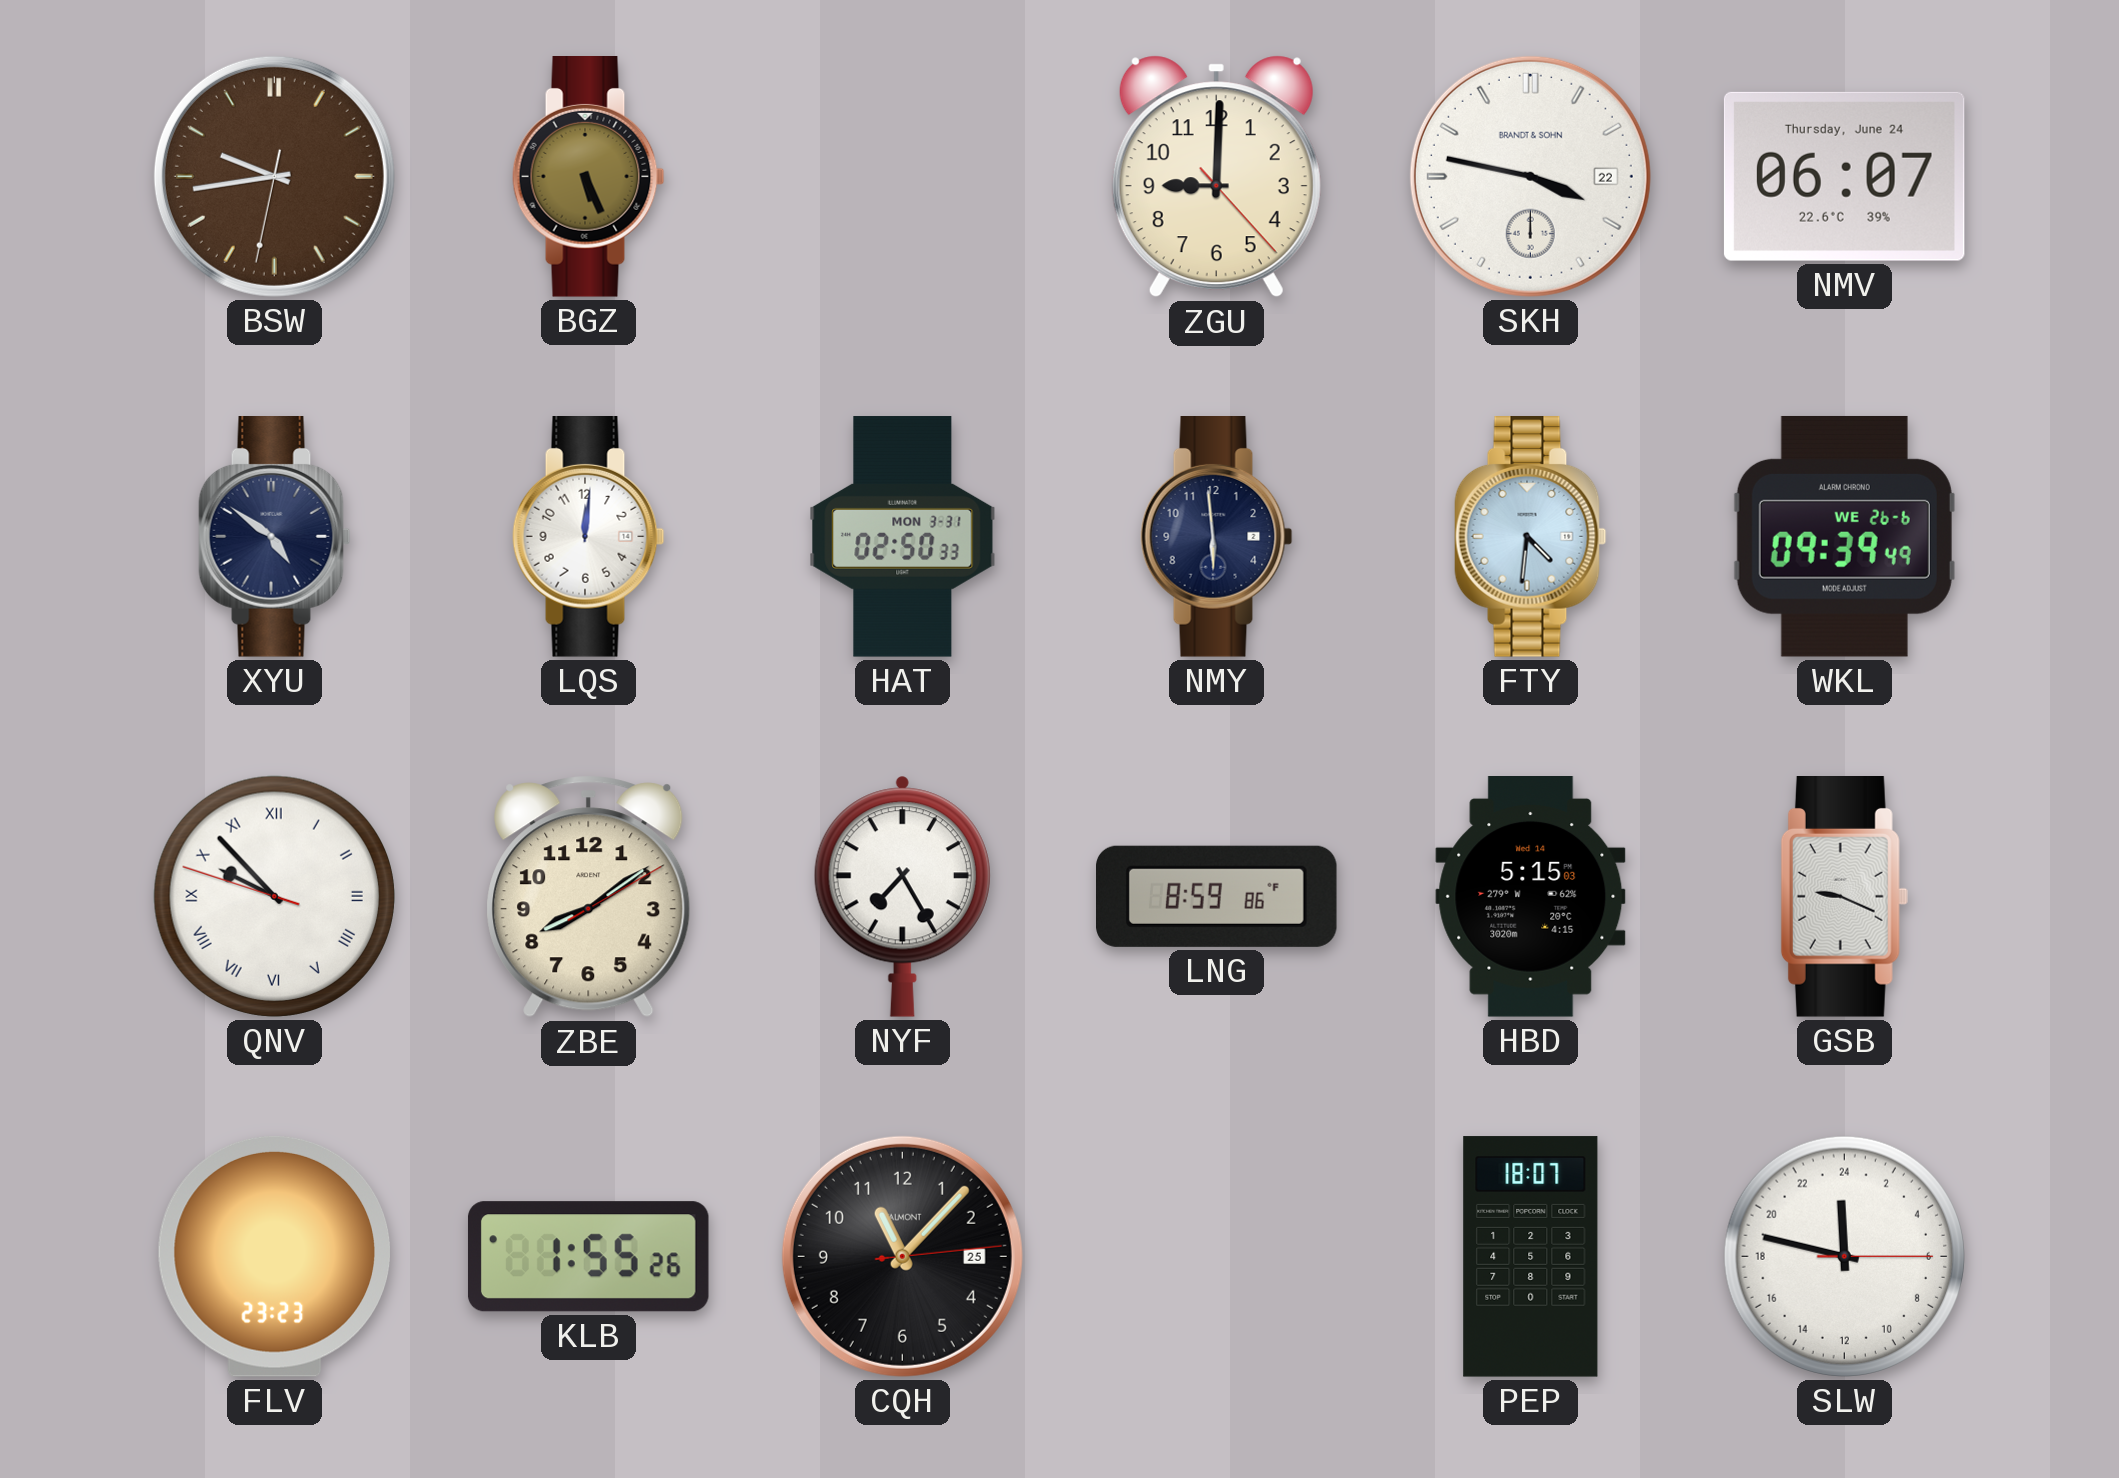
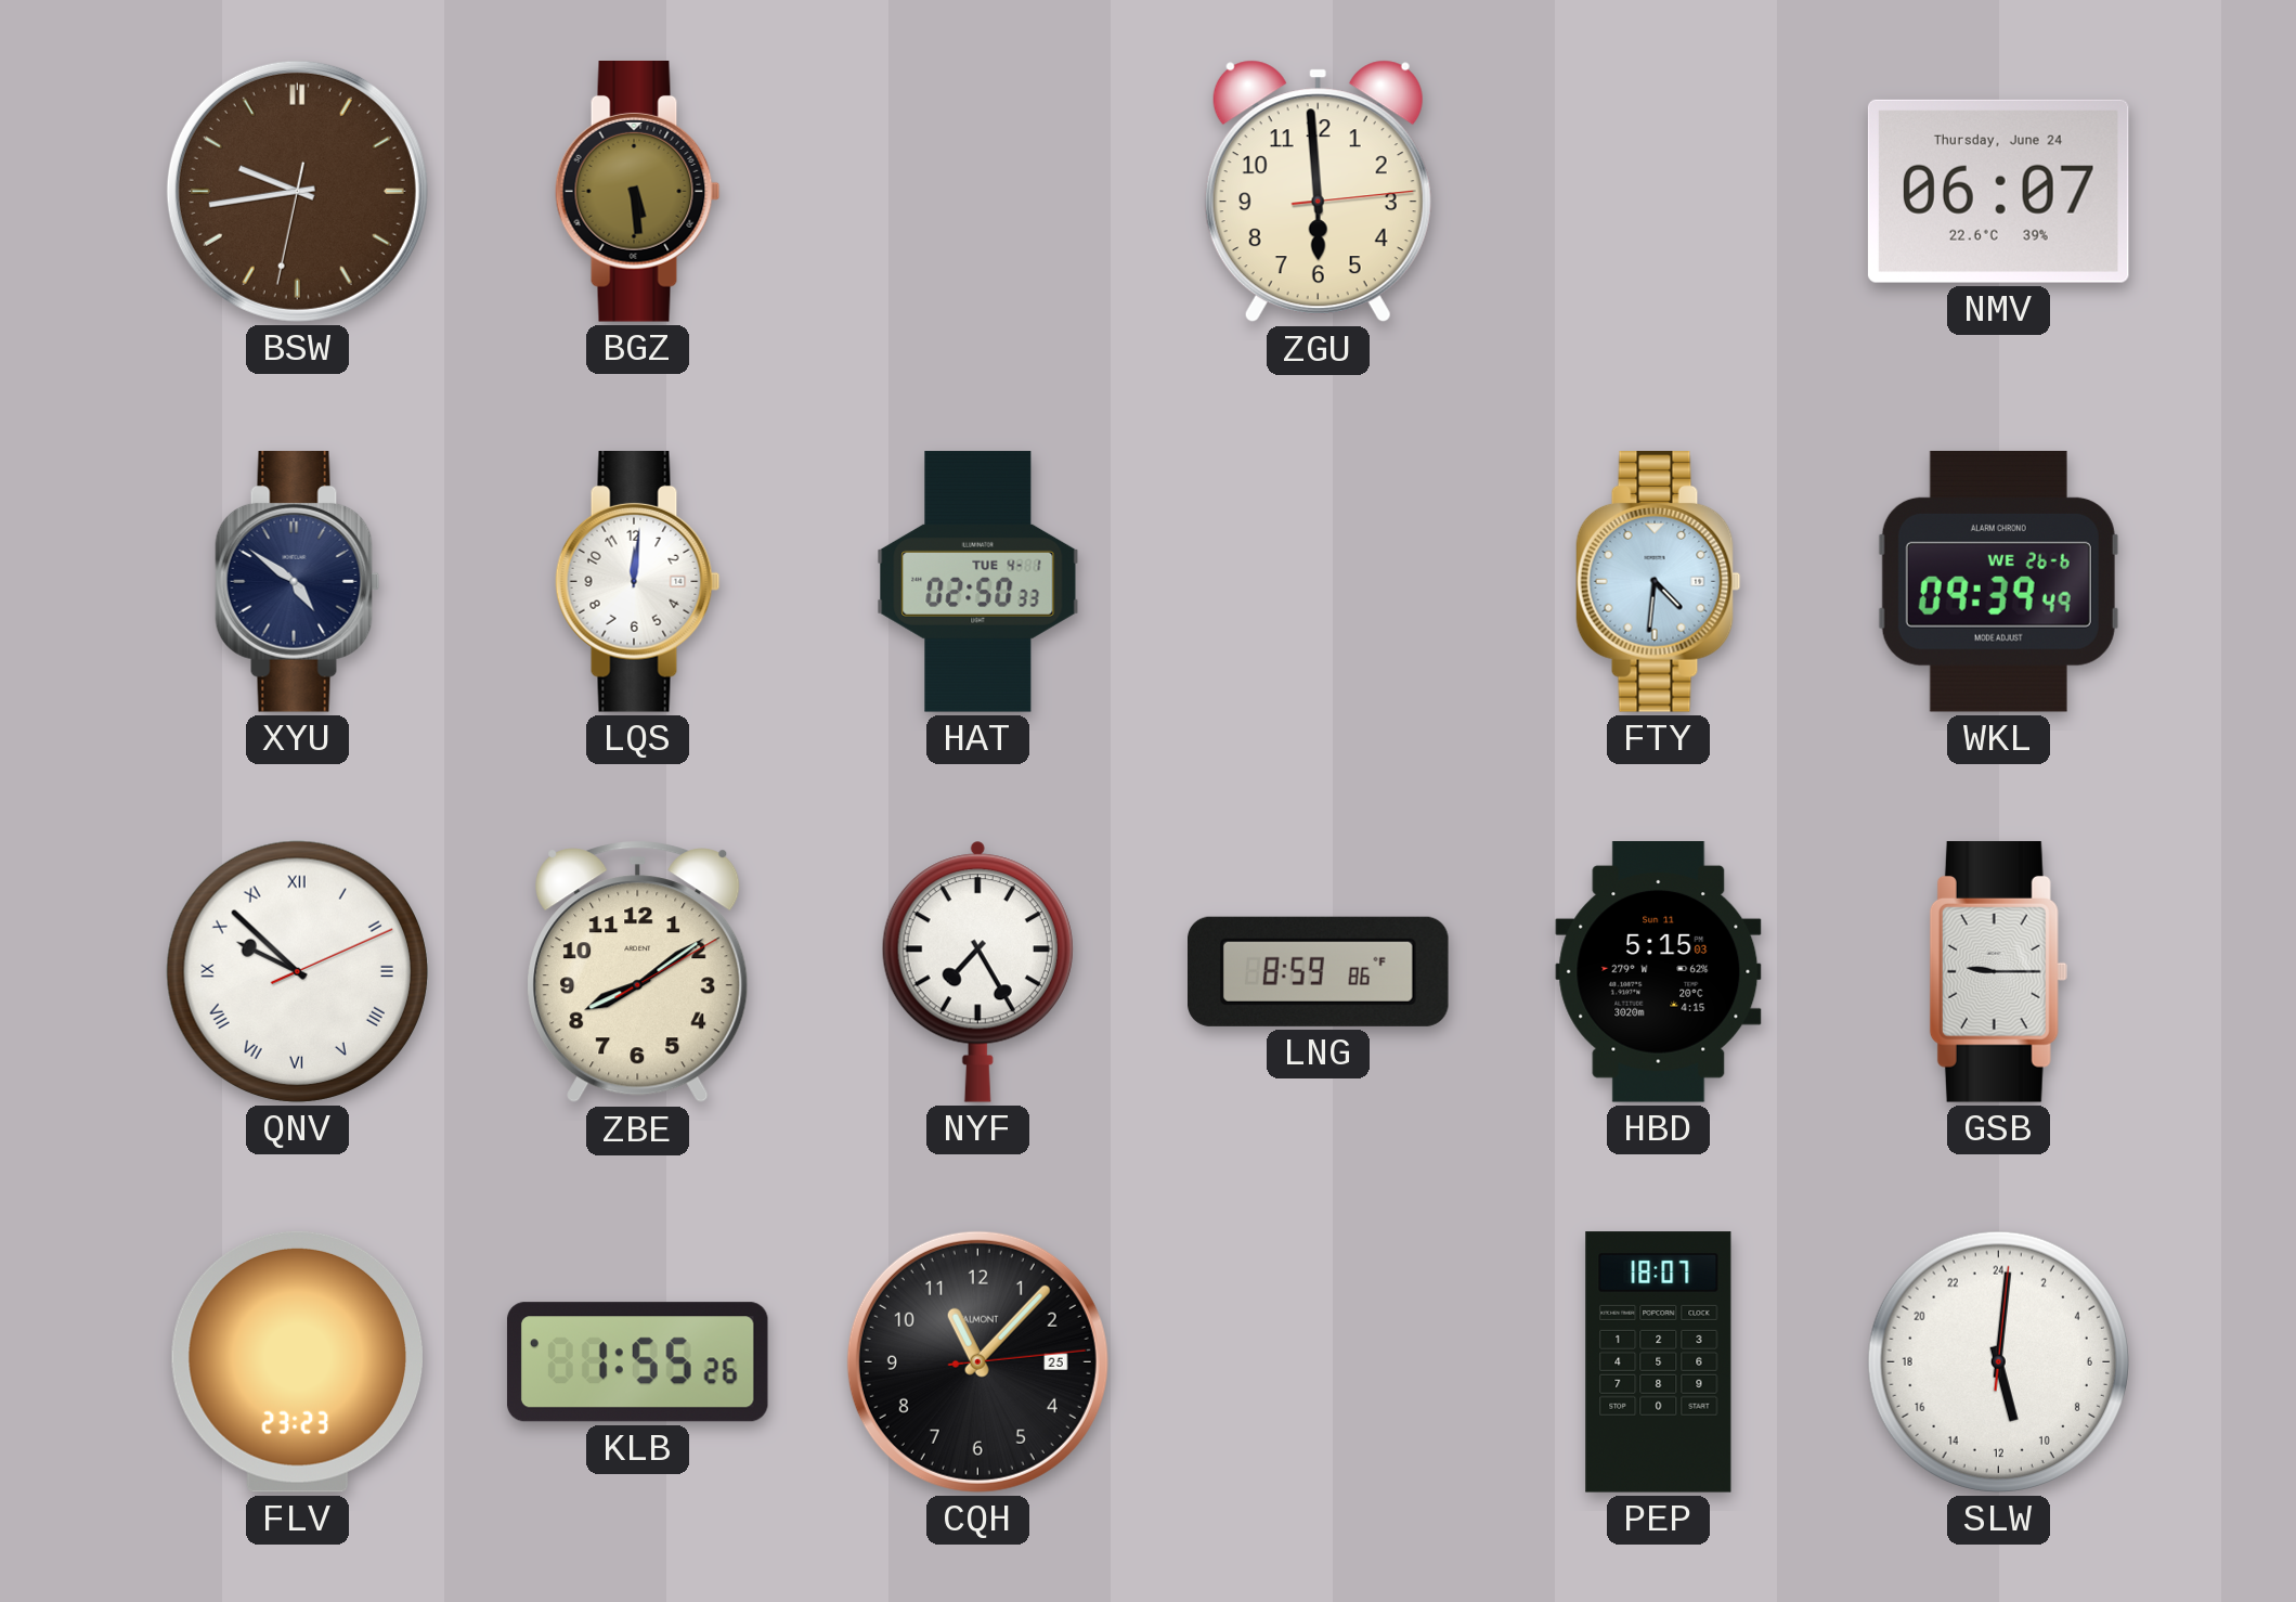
BGZ: 5:26 -> 5:29
ZGU: 9:00 -> 5:59
SKH: 3:47 -> none
HAT date: MON 3-31 -> TUE 4-1
NMY: 5:59 -> none
QNV: 9:52:48 -> 9:52:11
HBD date: Wed 14 -> Sun 11
GSB: 9:19 -> 9:15
SLW: 23:47 -> 11:01
